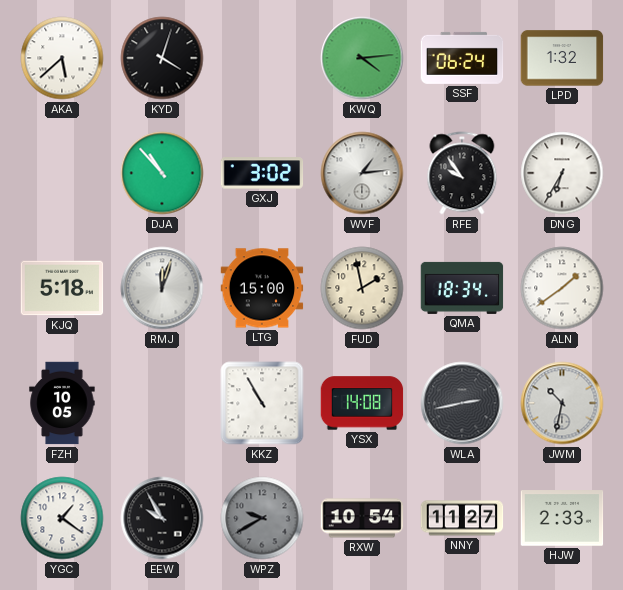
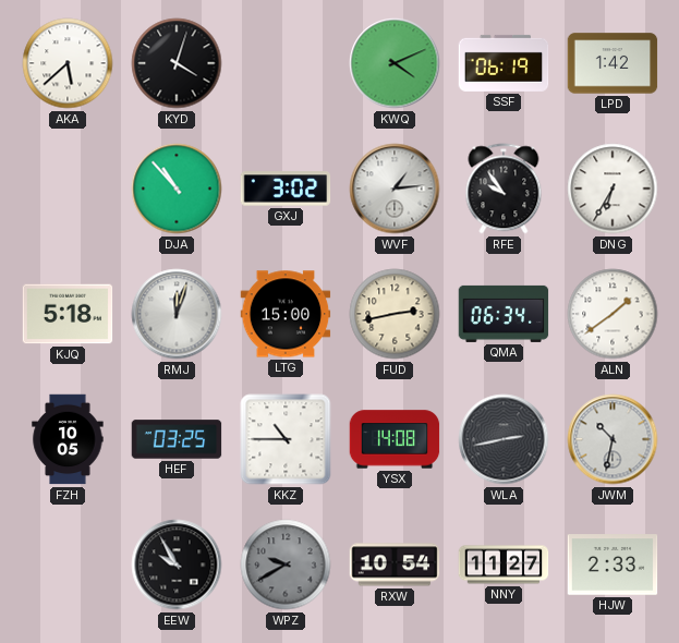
KWQ: 4:14 -> 4:11
SSF: 06:24 -> 06:19
LPD: 1:32 -> 1:42
FUD: 1:58 -> 2:43
QMA: 18:34 -> 06:34
HEF: none -> 03:25
KKZ: 10:55 -> 10:45
YGC: 1:21 -> none
